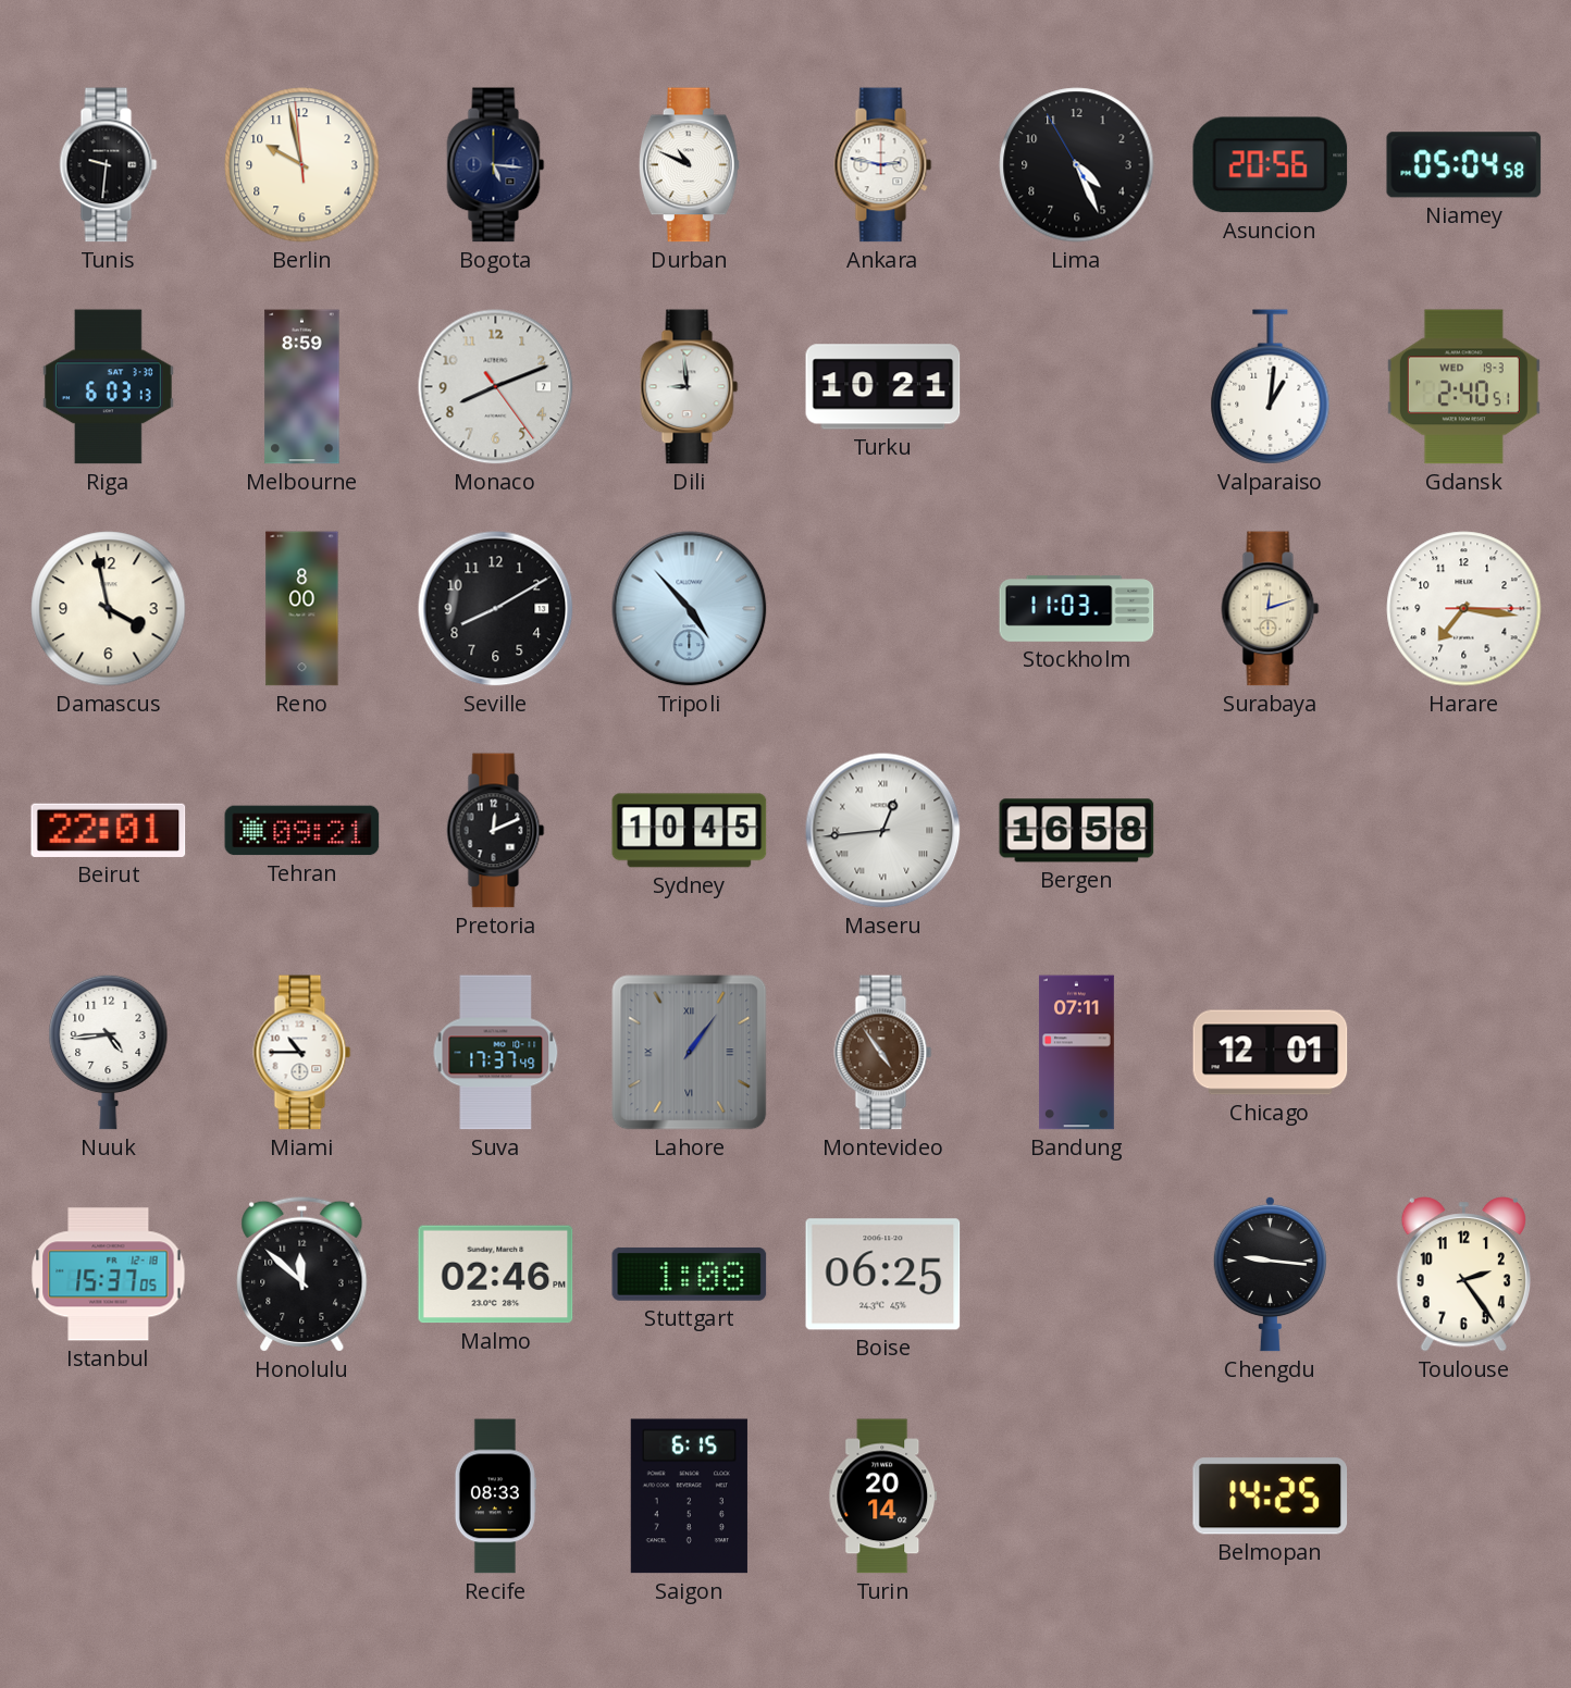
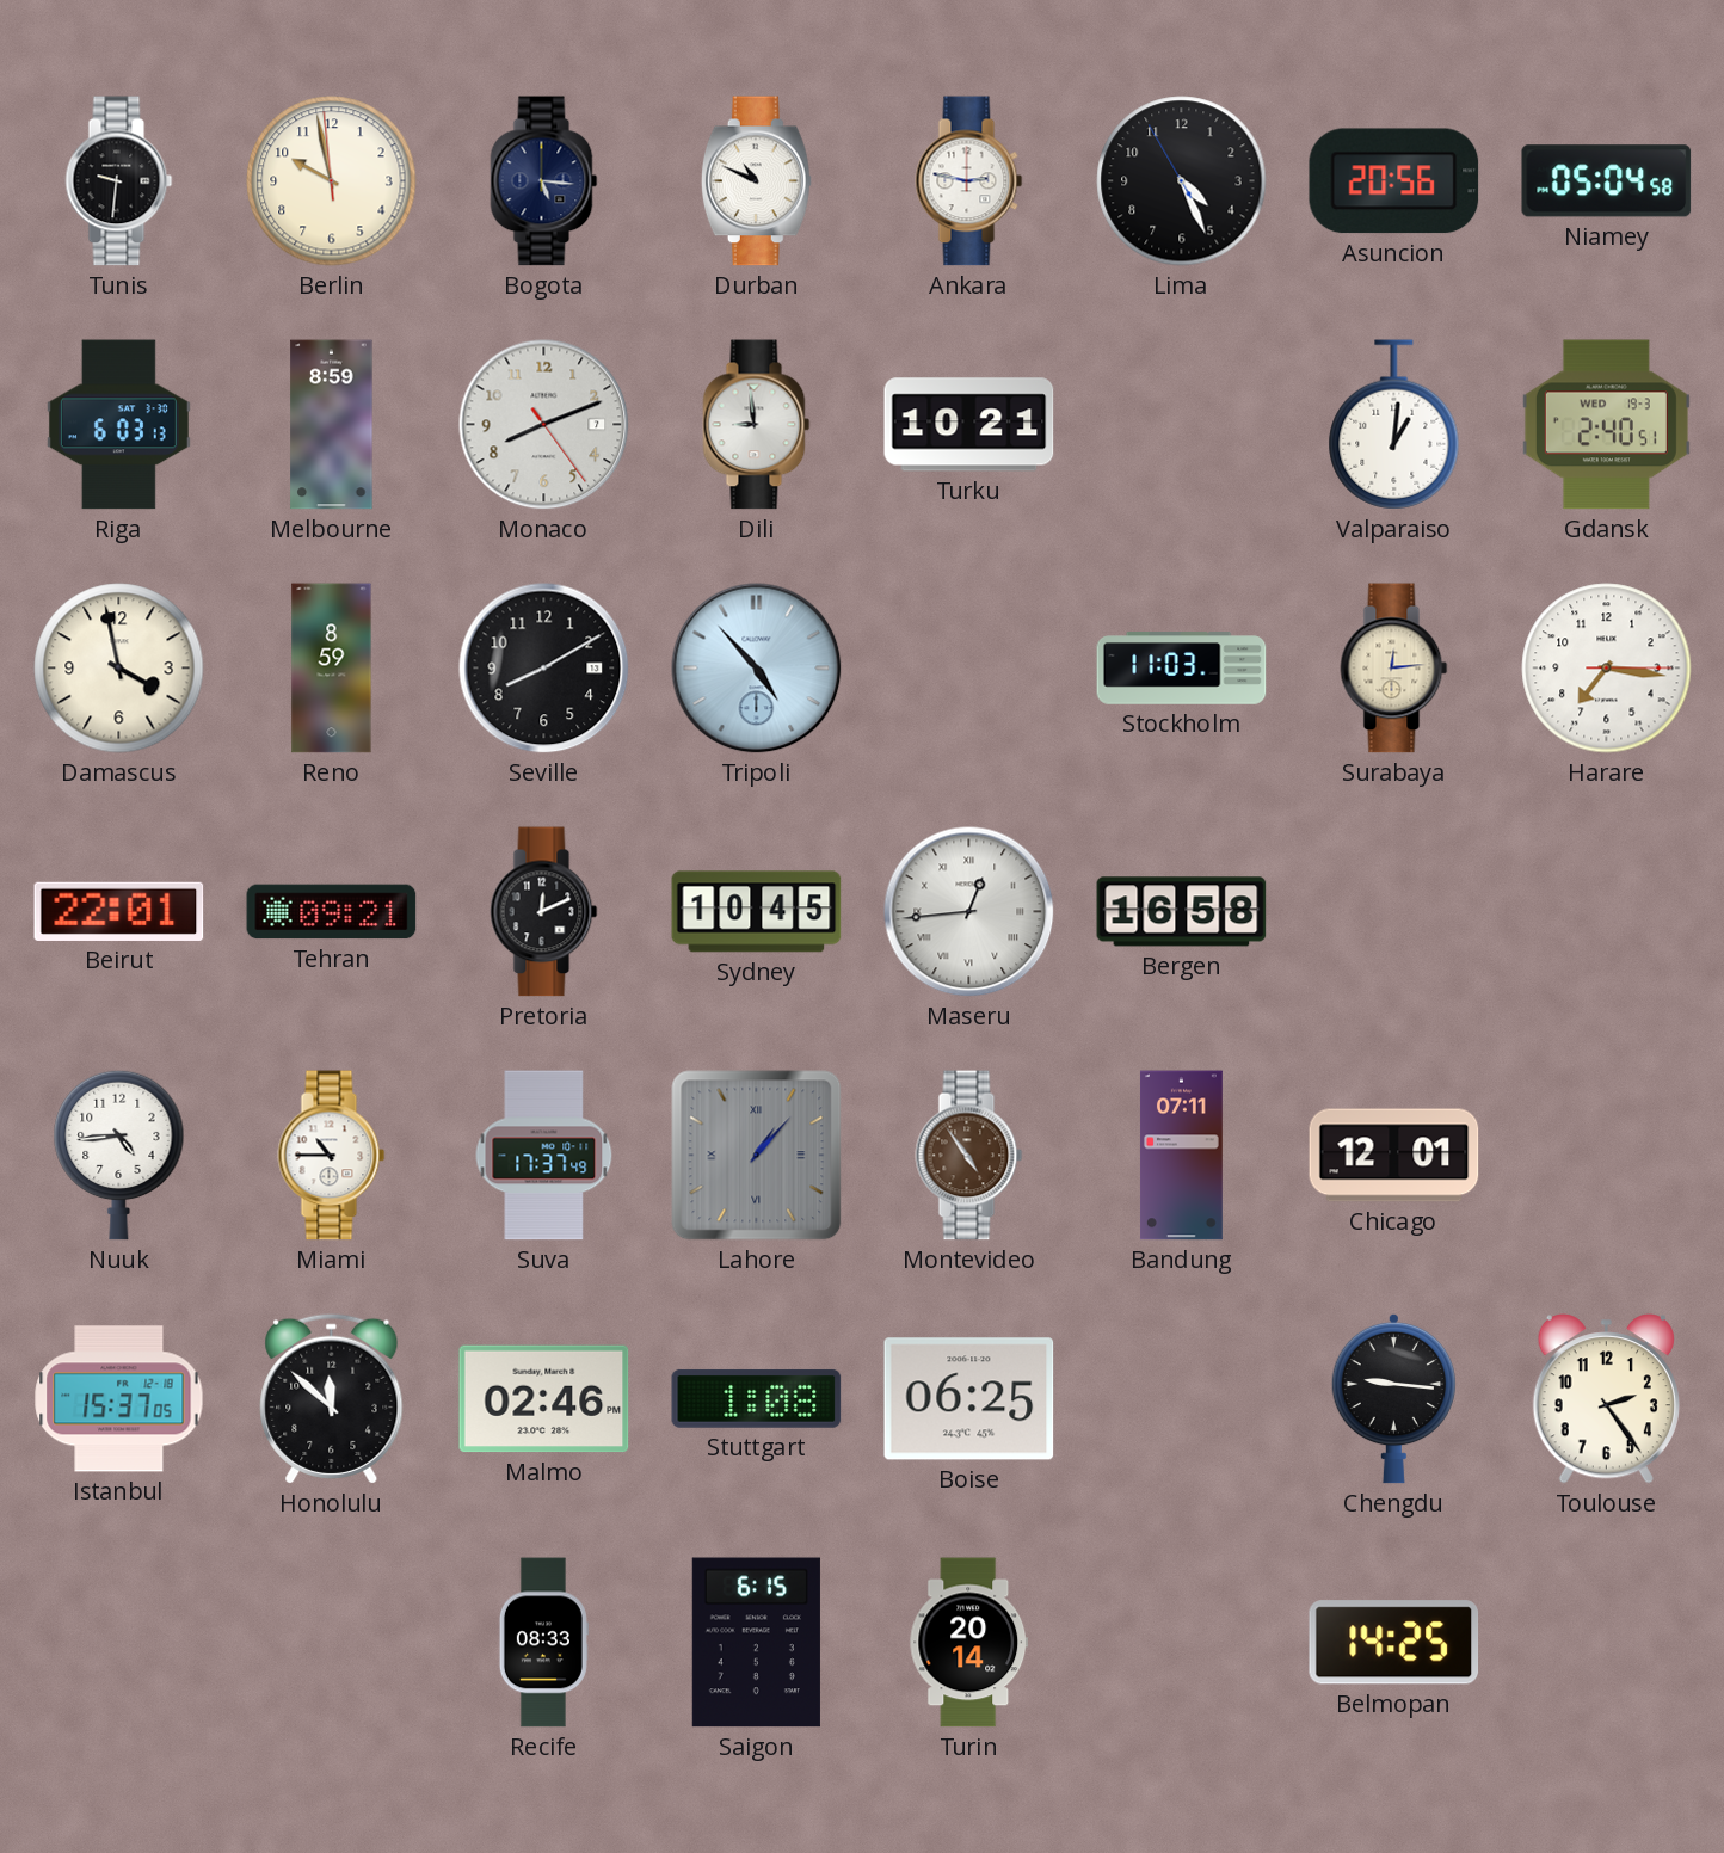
Reno: 8:00 -> 8:59
Surabaya: 12:12 -> 12:14
Lahore: 1:06 -> 1:07
